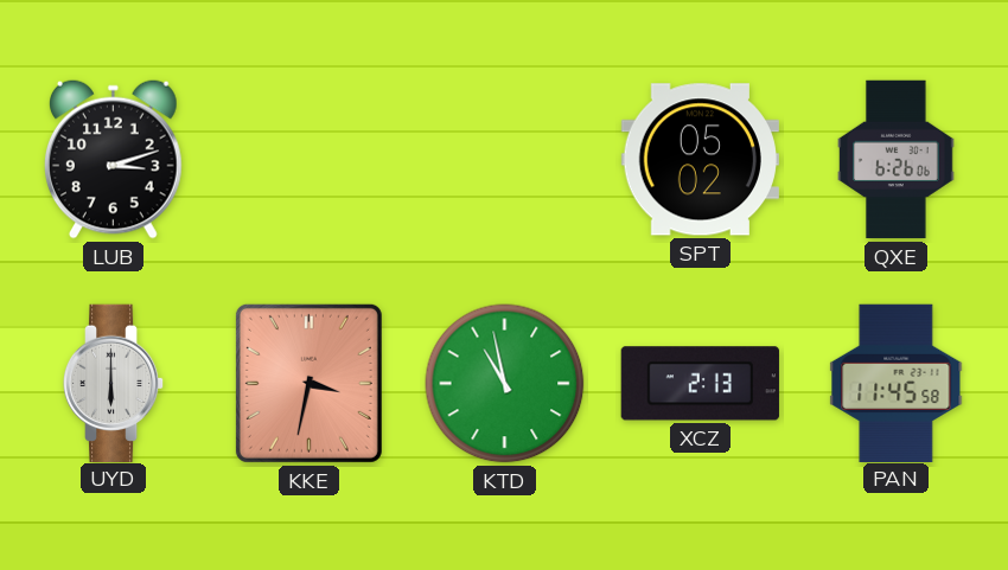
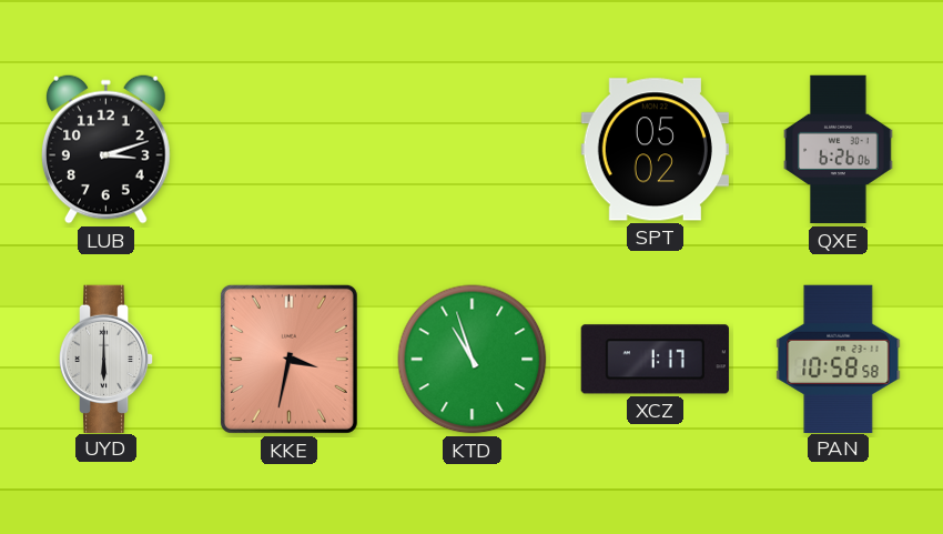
KTD: 10:58 -> 10:57
XCZ: 2:13 -> 1:17
PAN: 11:45 -> 10:58
